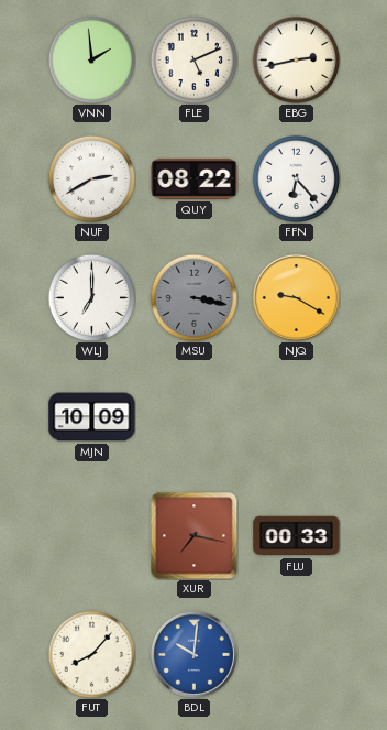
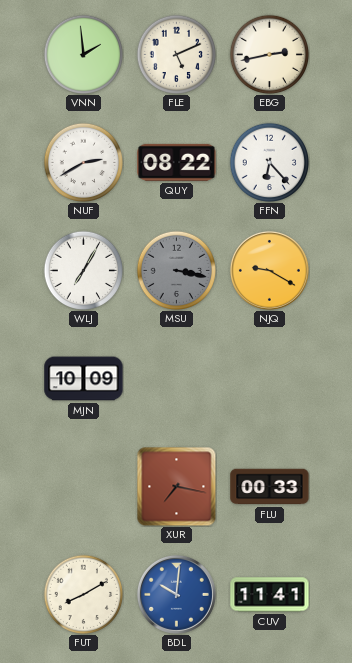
WLJ: 7:00 -> 7:05
FUT: 8:07 -> 8:10
CUV: none -> 11:41
